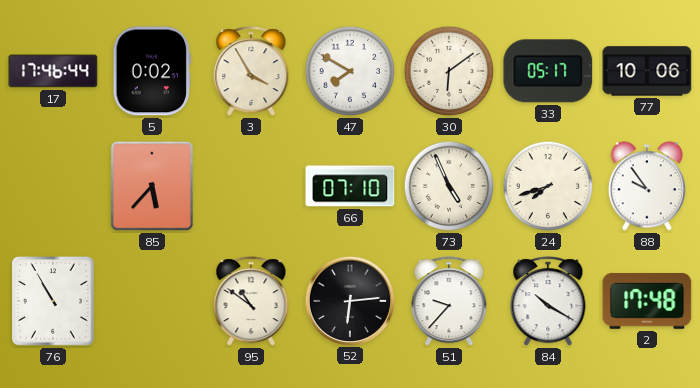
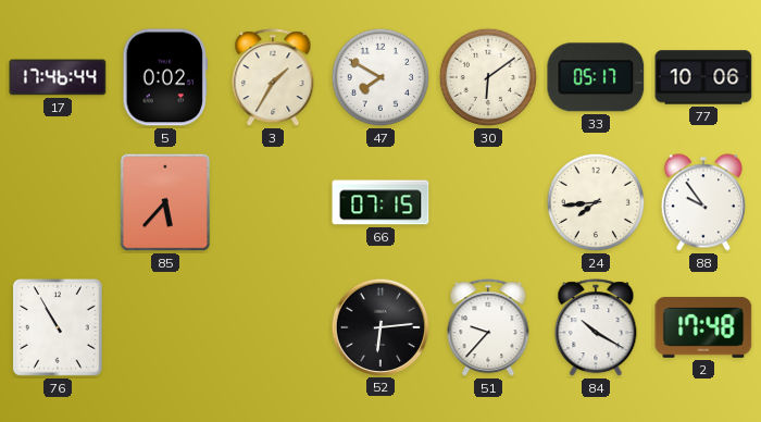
3: 3:55 -> 1:35
66: 07:10 -> 07:15
73: 4:56 -> none
24: 7:42 -> 7:44
95: 10:51 -> none
